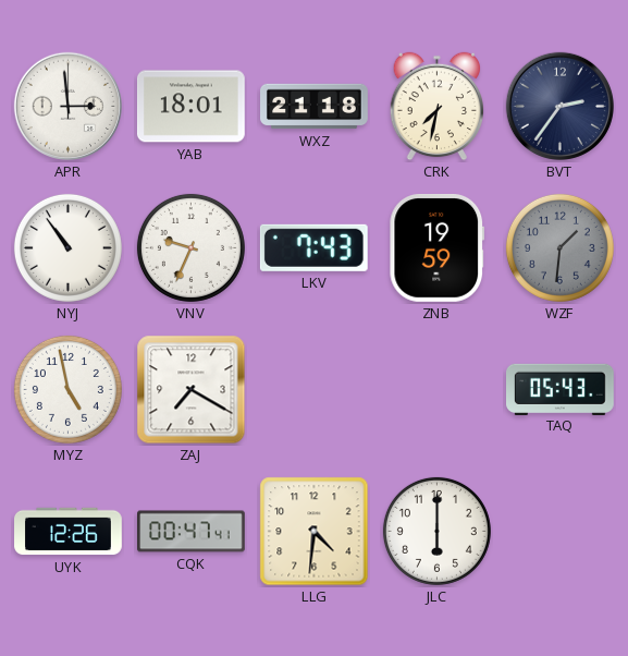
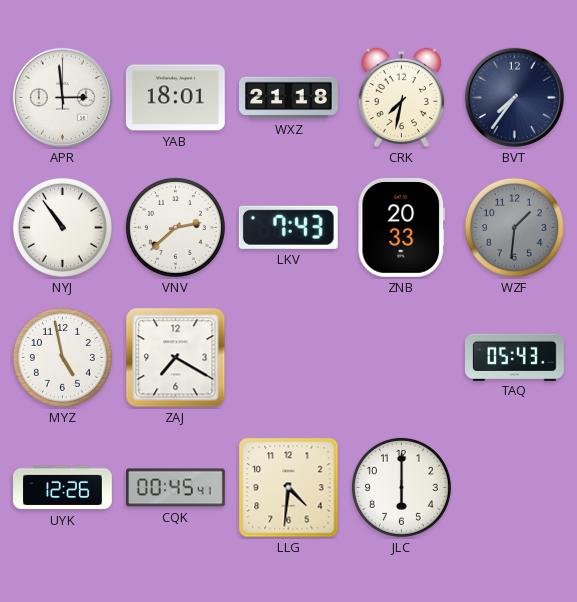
BVT: 2:36 -> 7:36
VNV: 9:34 -> 2:38
ZNB: 19:59 -> 20:33
CQK: 00:47 -> 00:45
